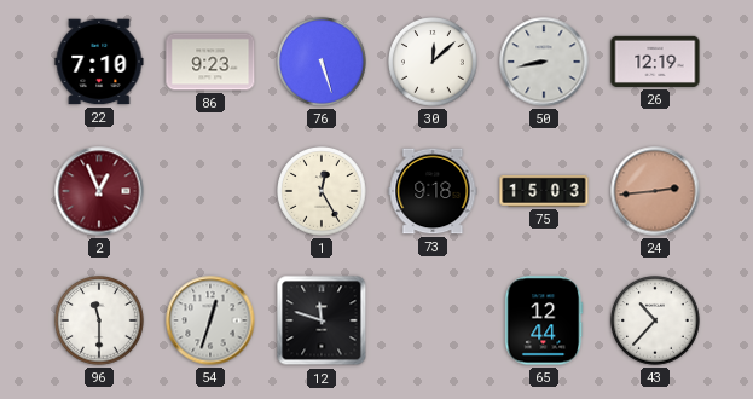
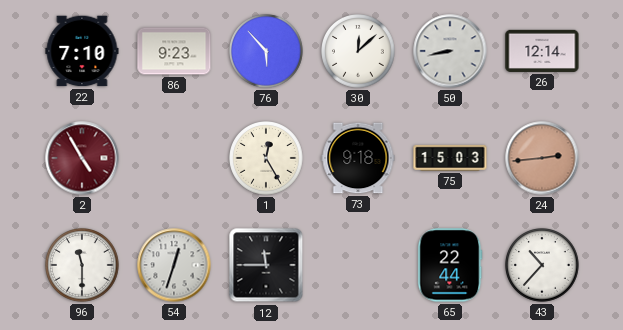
76: 5:27 -> 5:53
26: 12:19 -> 12:14
2: 12:56 -> 4:55
12: 11:48 -> 11:45
65: 12:44 -> 22:44
